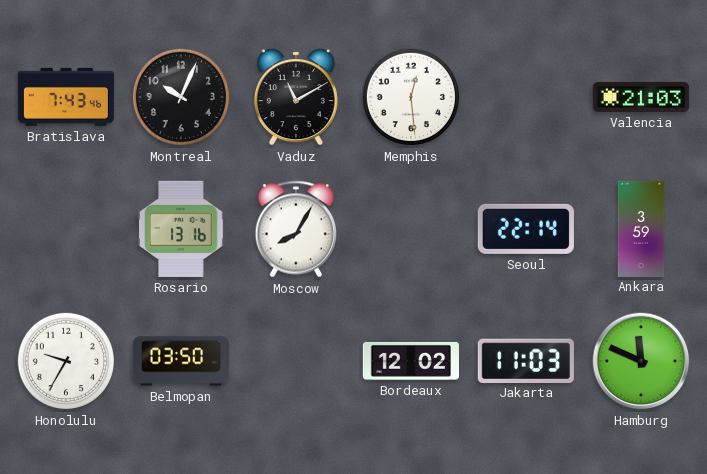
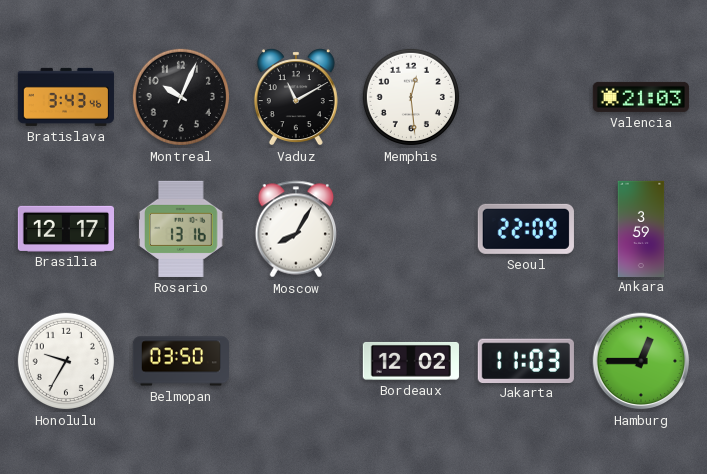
Bratislava: 7:43 -> 3:43
Brasilia: none -> 12:17
Seoul: 22:14 -> 22:09
Hamburg: 11:49 -> 12:45
